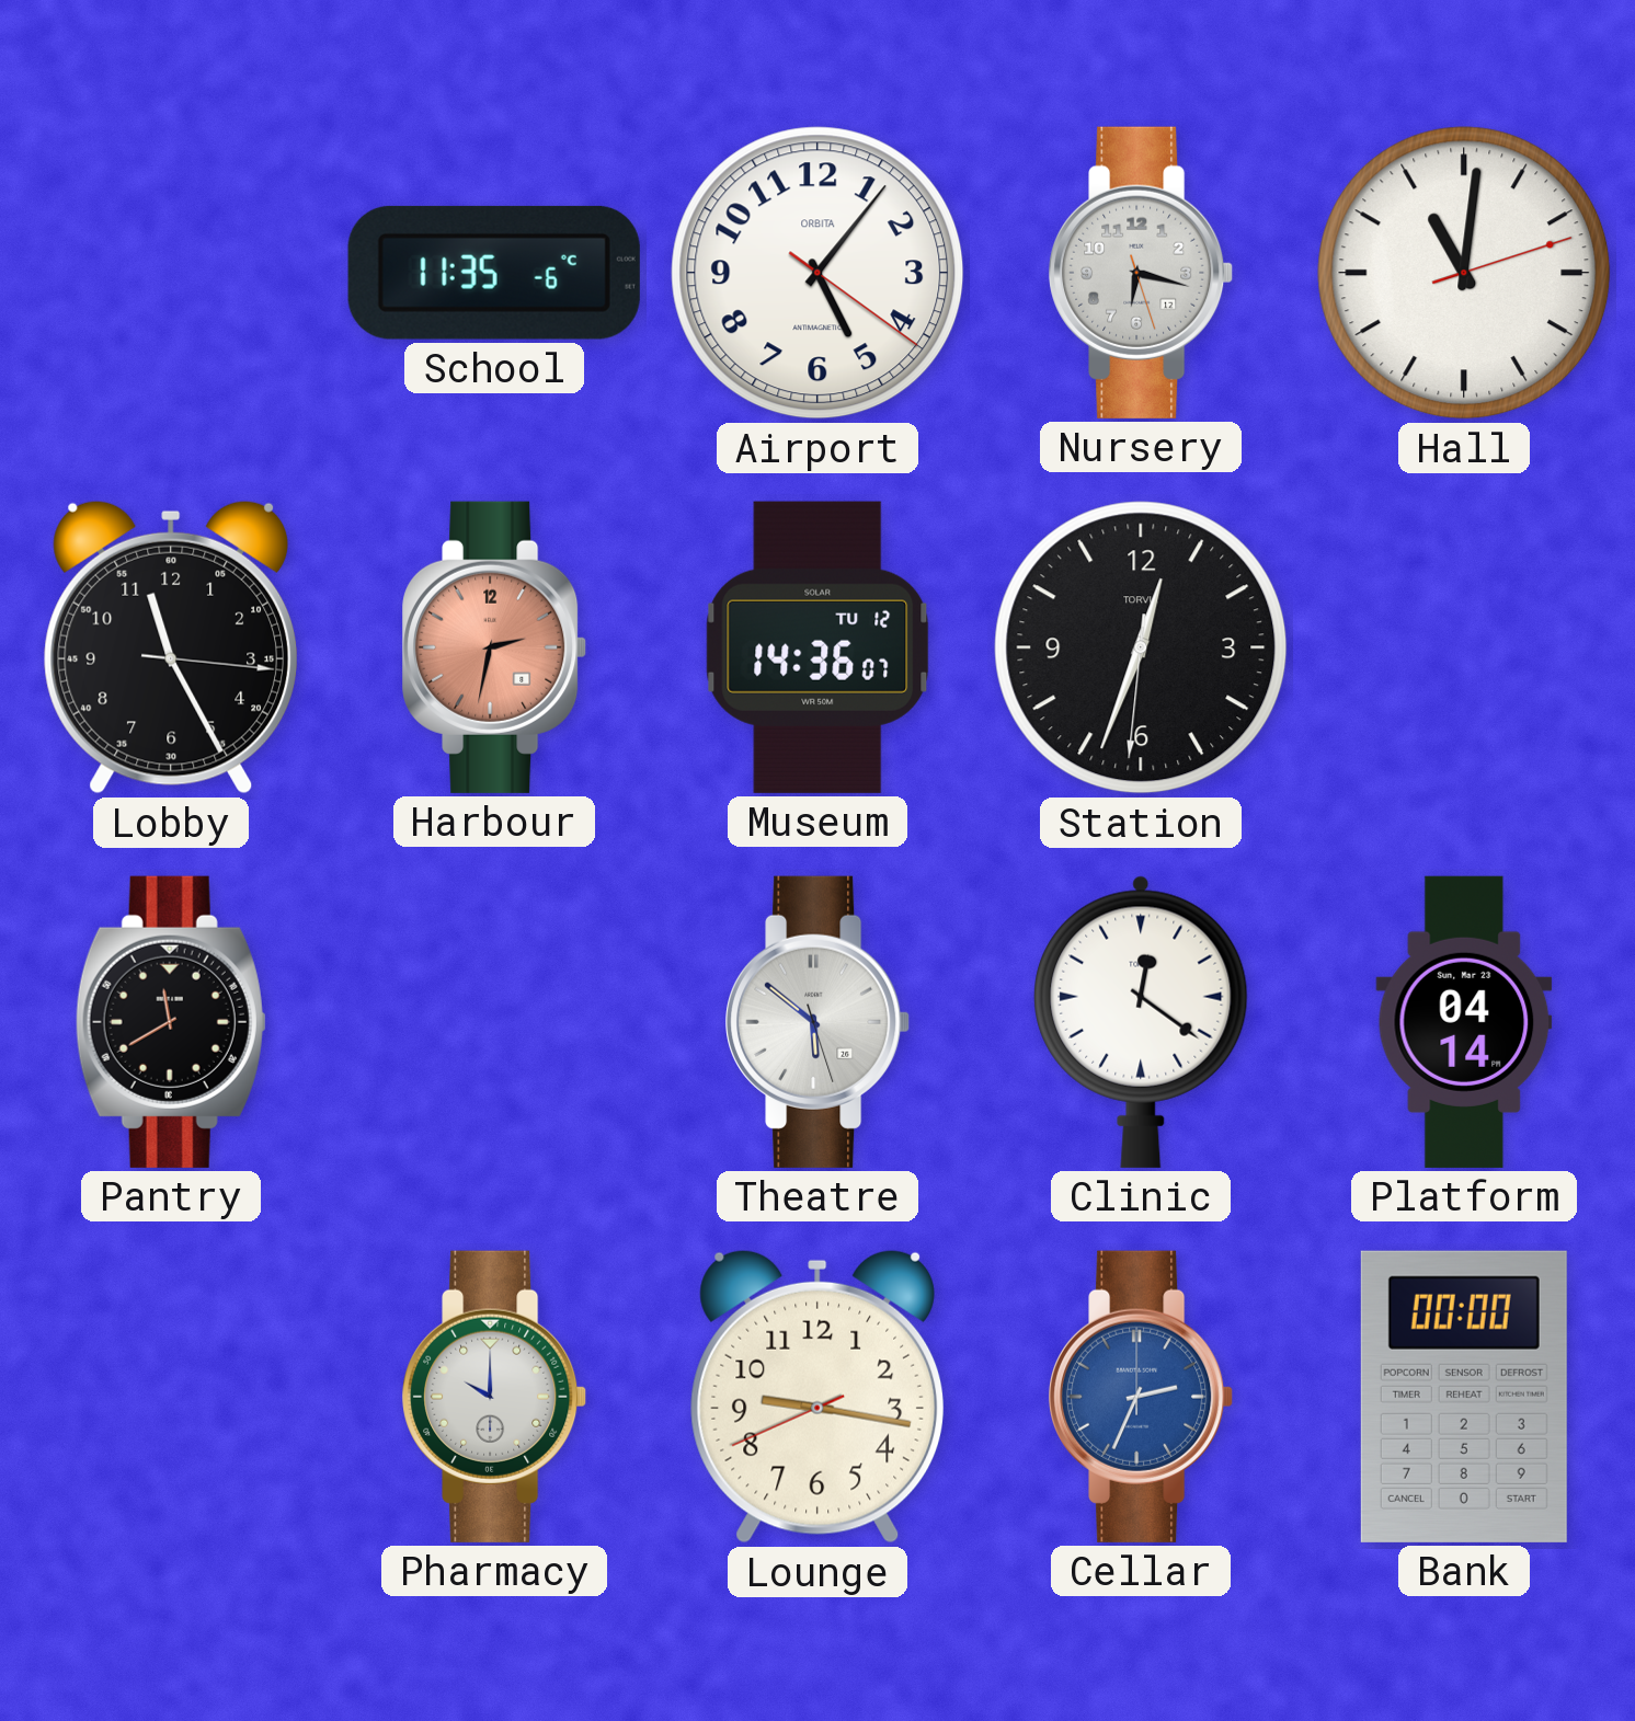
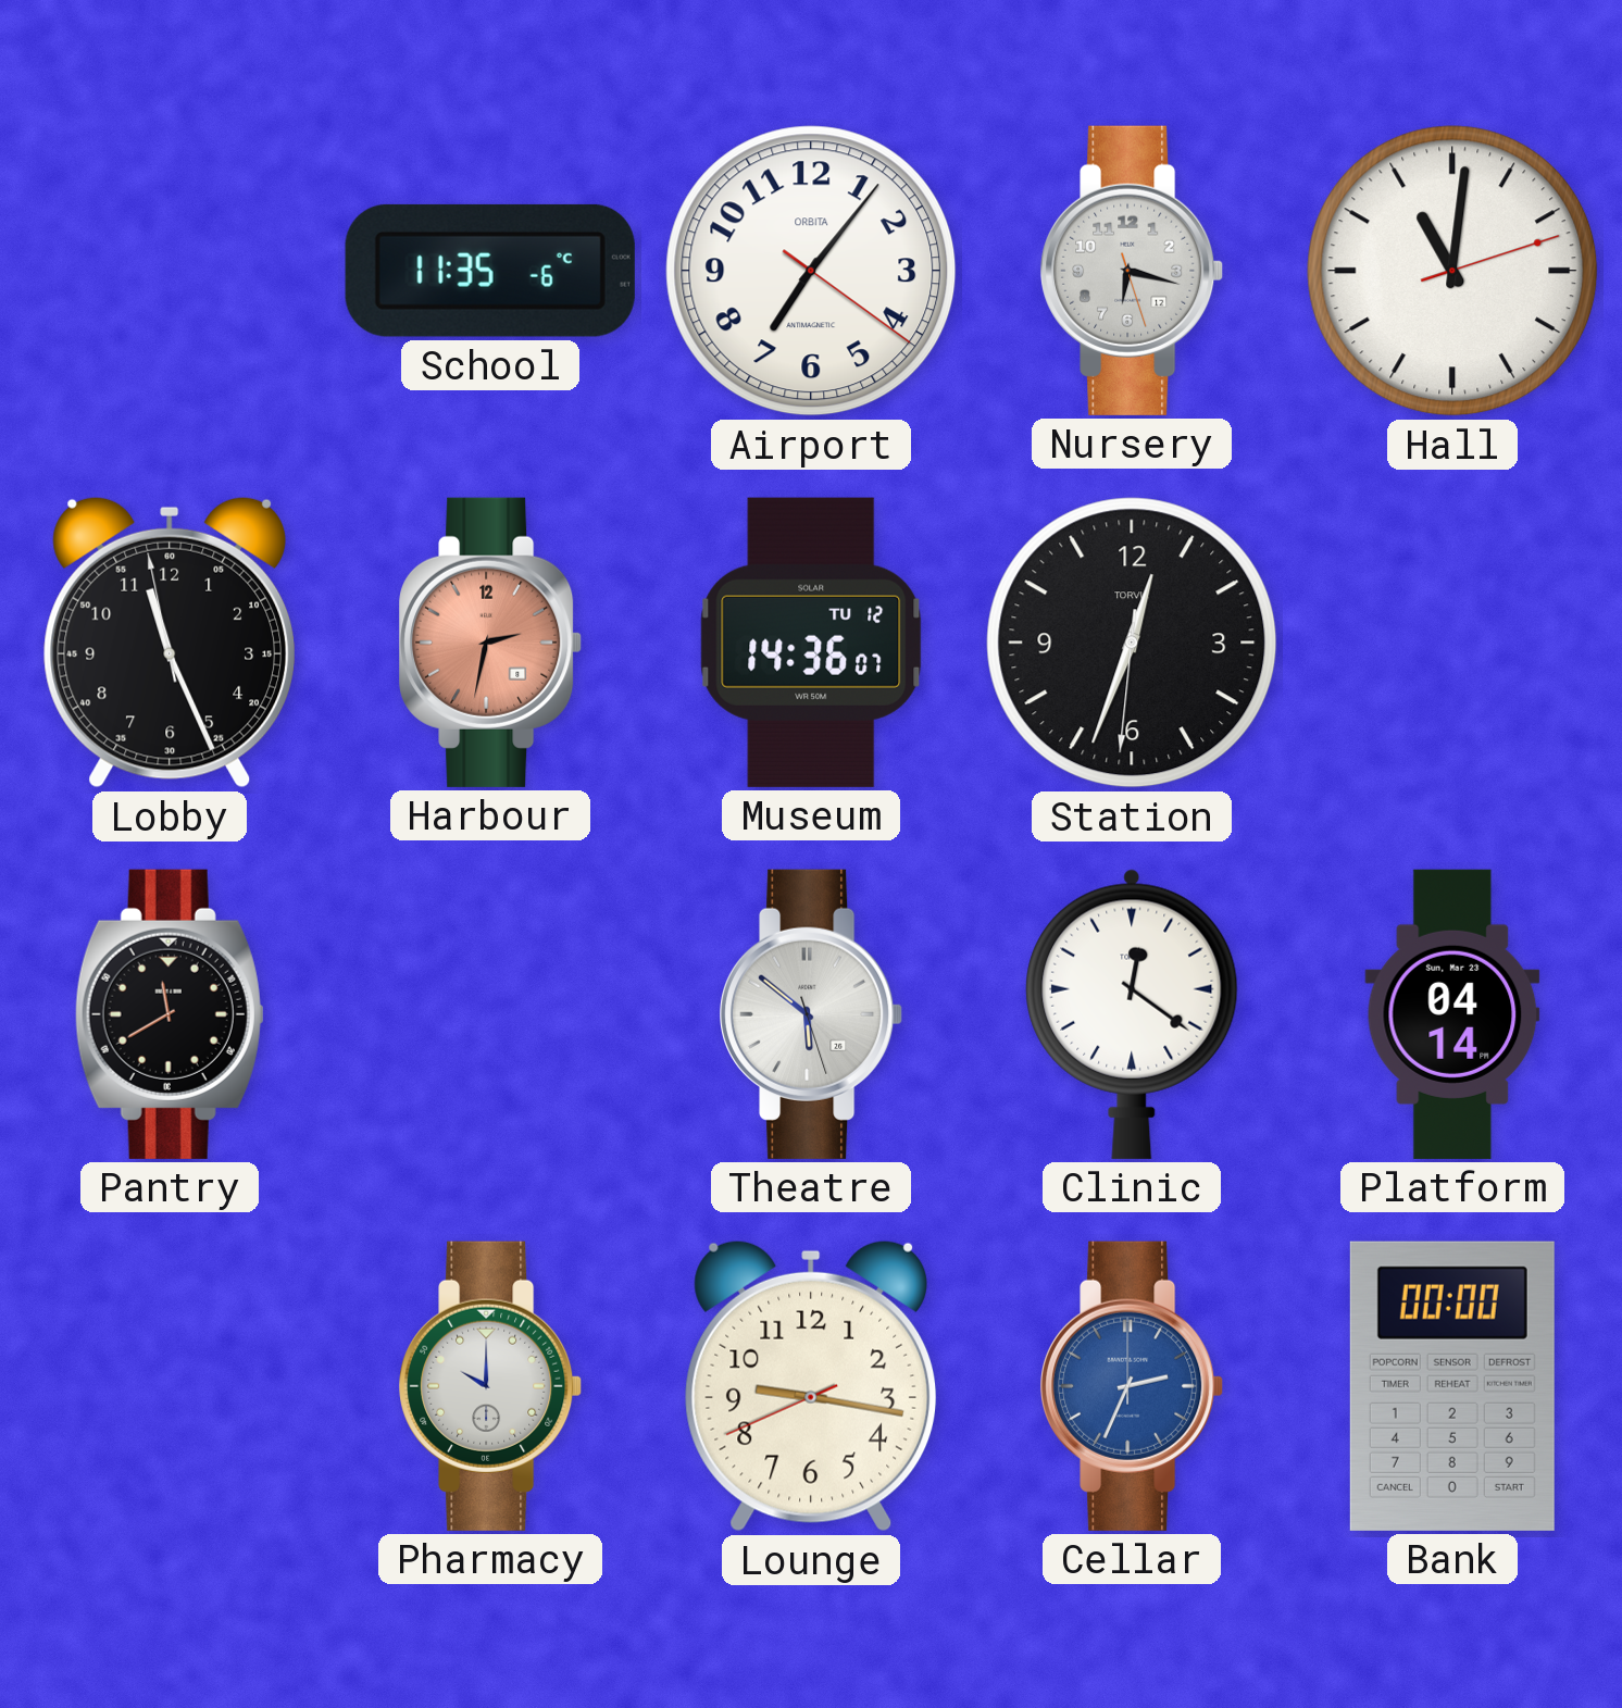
Airport: 5:06 -> 7:06
Lobby: 11:25:16 -> 11:25:58
